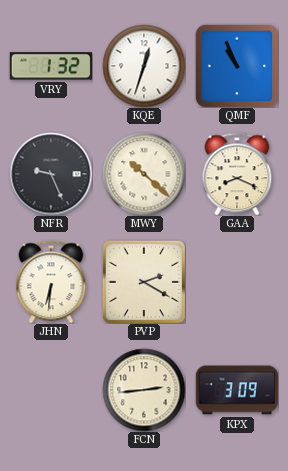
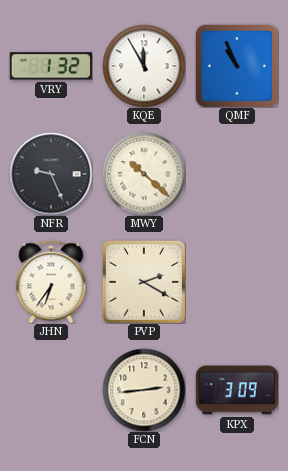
KQE: 12:33 -> 11:55
GAA: 8:19 -> none
JHN: 6:31 -> 6:36
